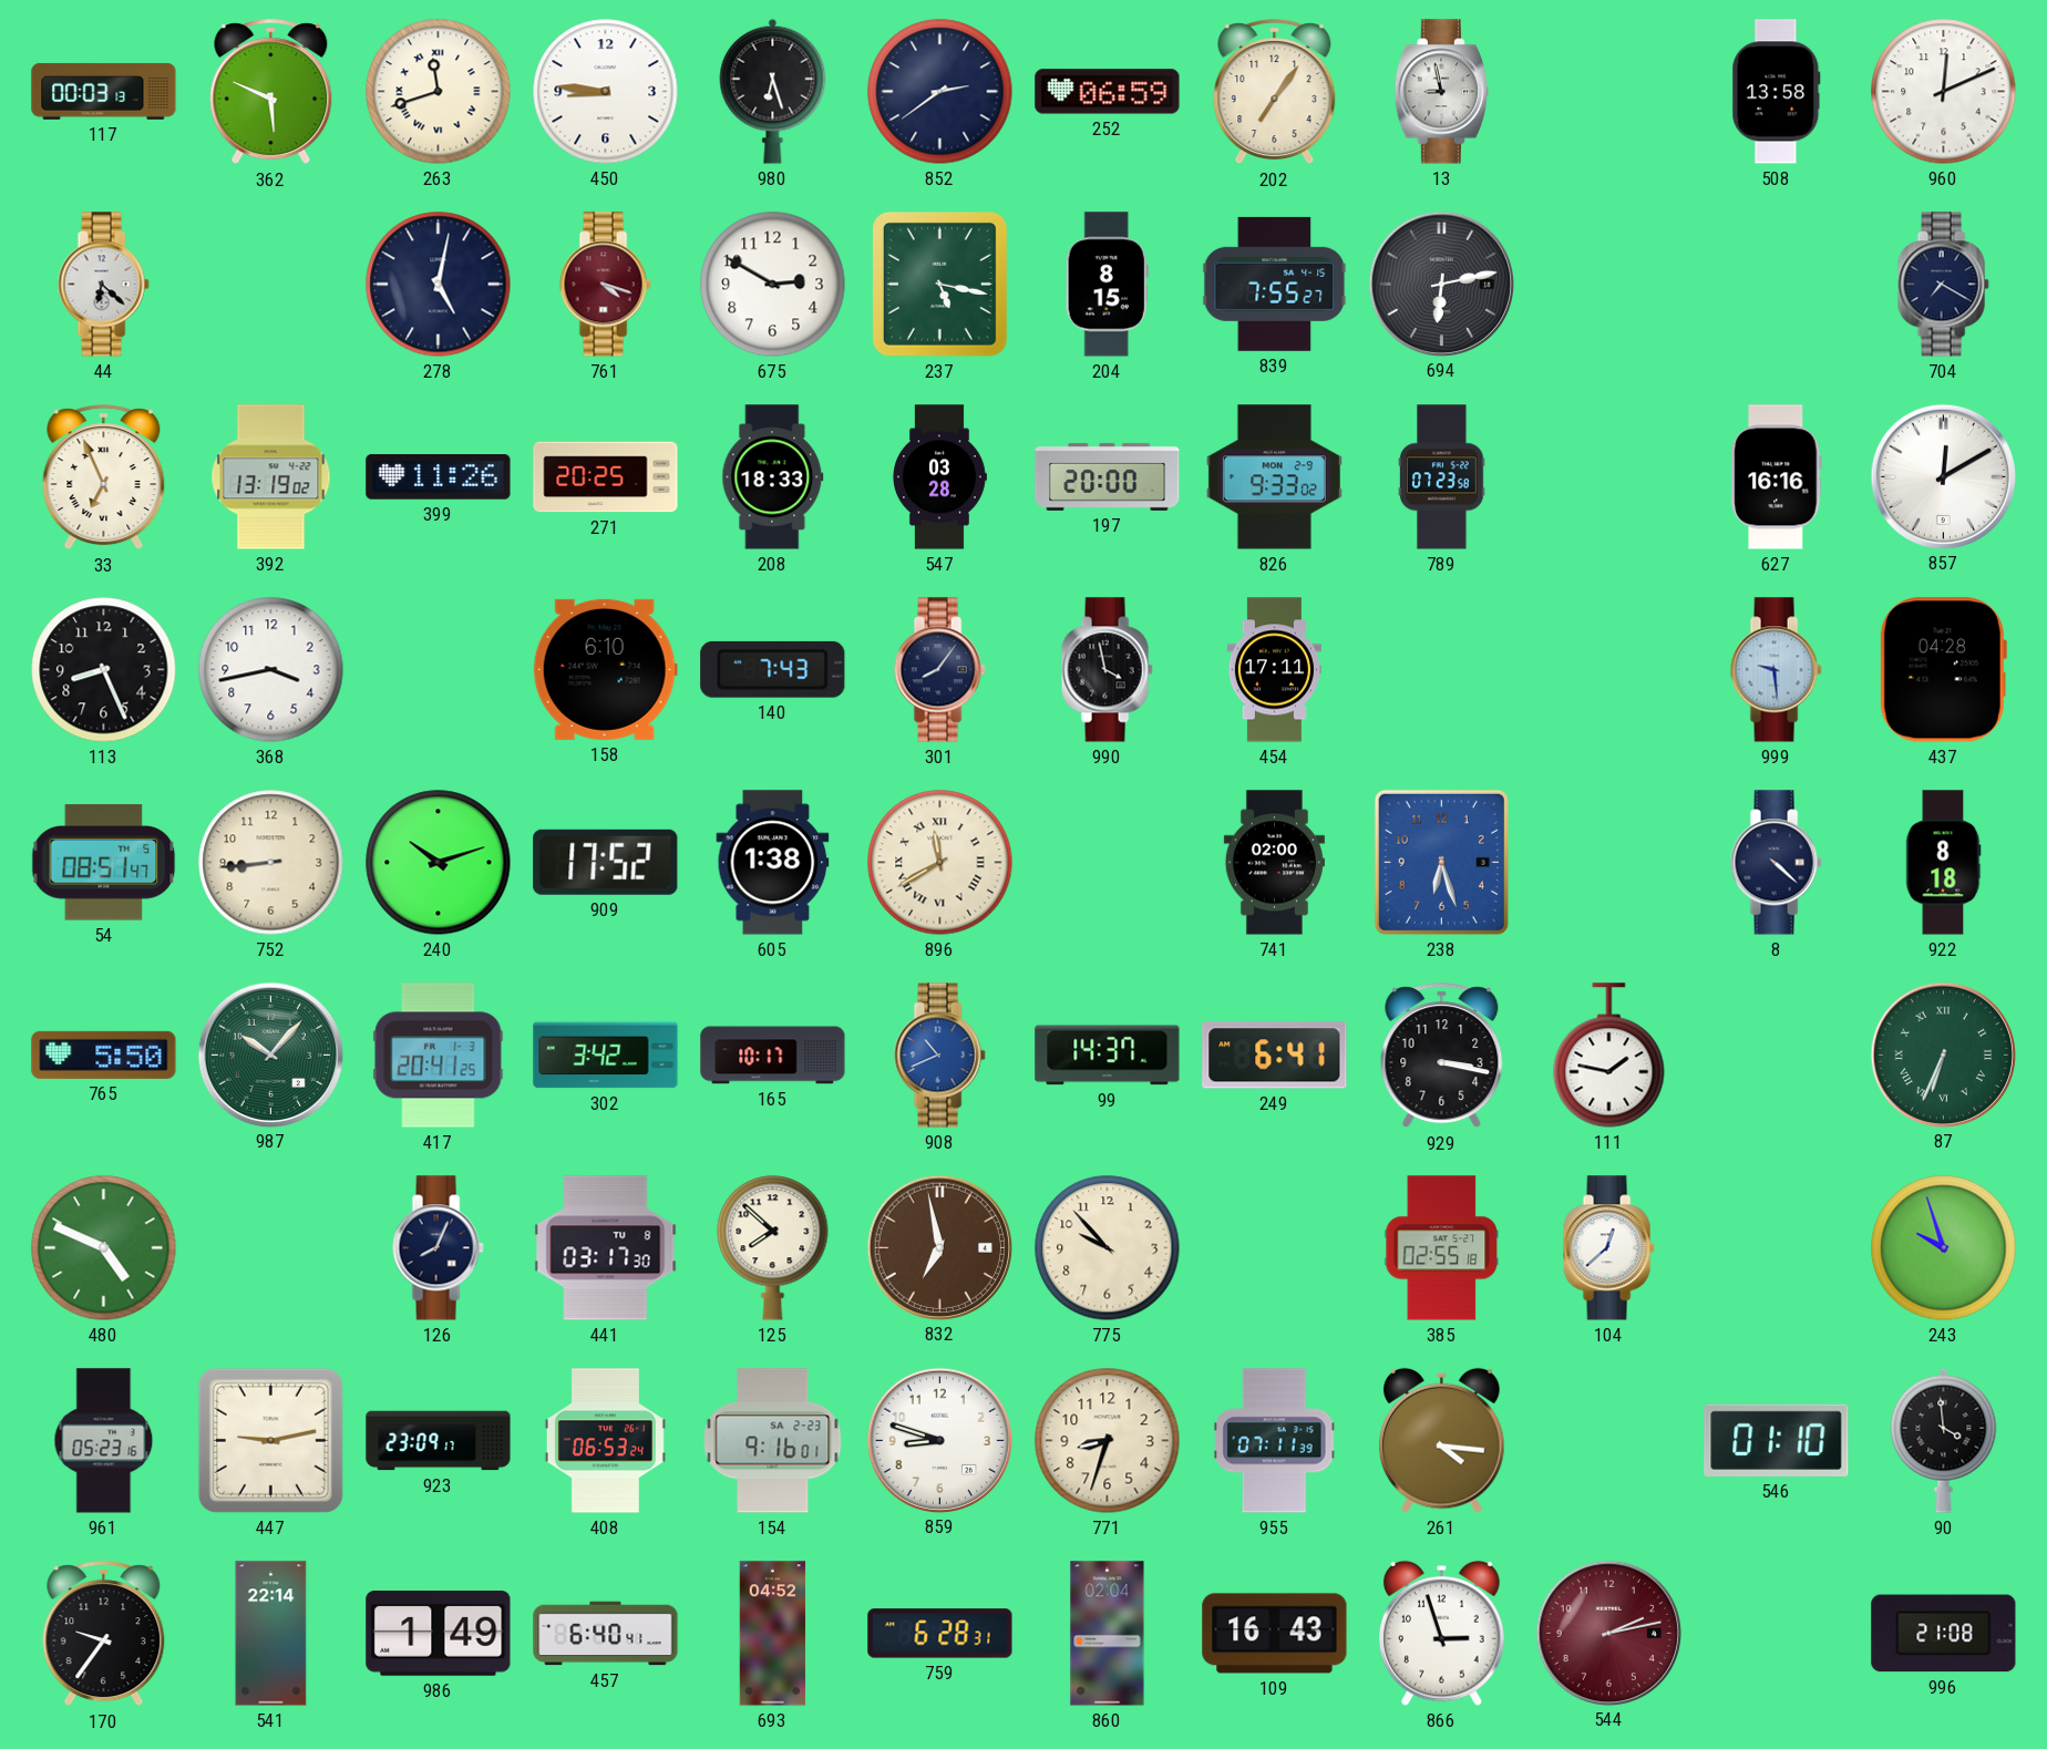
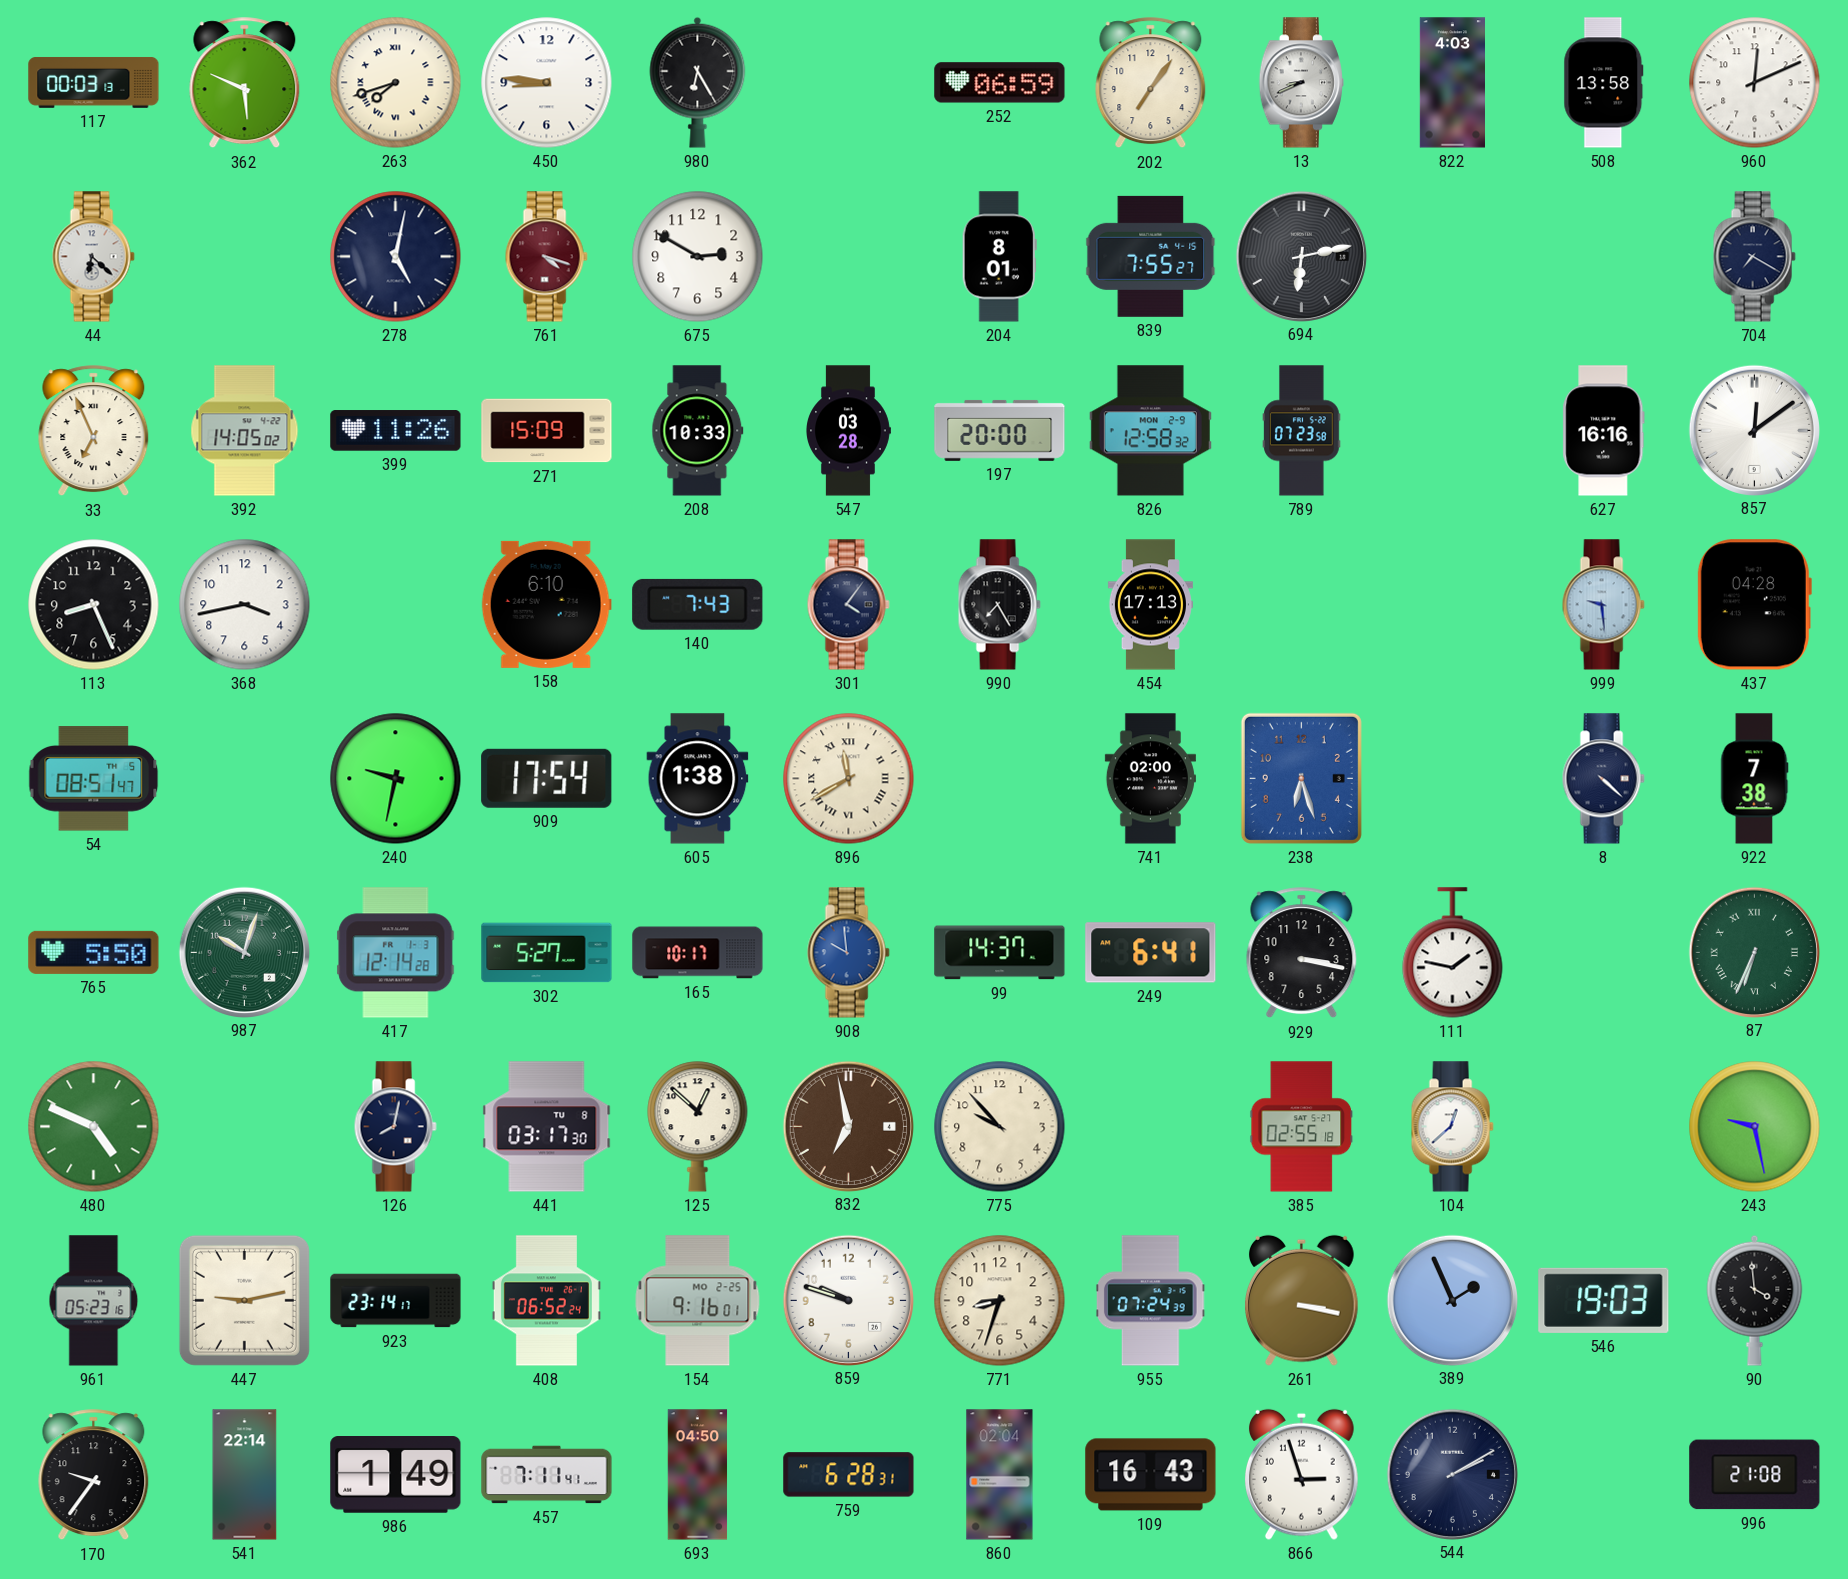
263: 11:42 -> 7:42
980: 6:27 -> 6:25
852: 2:39 -> none
13: 8:58 -> 8:41
822: none -> 4:03
237: 5:17 -> none
204: 8:15 -> 8:01
392: 13:19 -> 14:05
271: 20:25 -> 15:09
208: 18:33 -> 10:33
826: 9:33 -> 12:58
857: 12:10 -> 12:09
301: 8:06 -> 4:06
990: 3:58 -> 7:25
454: 17:11 -> 17:13
752: 8:44 -> none
240: 10:12 -> 9:32
909: 17:52 -> 17:54
922: 8:18 -> 7:38
987: 10:07 -> 10:03
417: 20:41 -> 12:14
302: 3:42 -> 5:27
908: 10:41 -> 9:59
126: 8:04 -> 8:02
125: 7:52 -> 12:52
243: 9:57 -> 9:28
923: 23:09 -> 23:14
408: 06:53 -> 06:52
154 date: SA 2-23 -> MO 2-25
859: 8:48 -> 9:48
955: 07:11 -> 07:24
261: 4:16 -> 3:17
389: none -> 1:56
546: 01:10 -> 19:03
457: 6:40 -> 7:11
693: 04:52 -> 04:50
544: 2:13 -> 2:10
544 dial: burgundy -> navy
